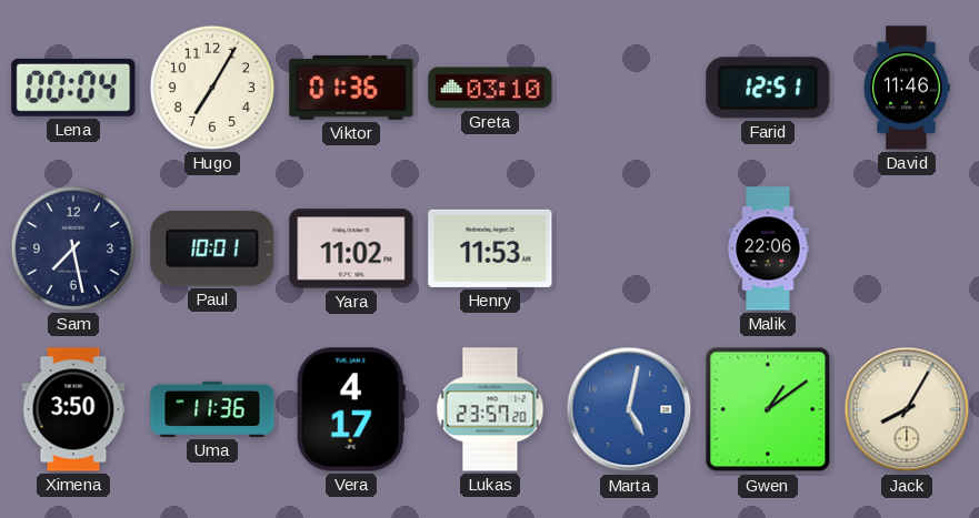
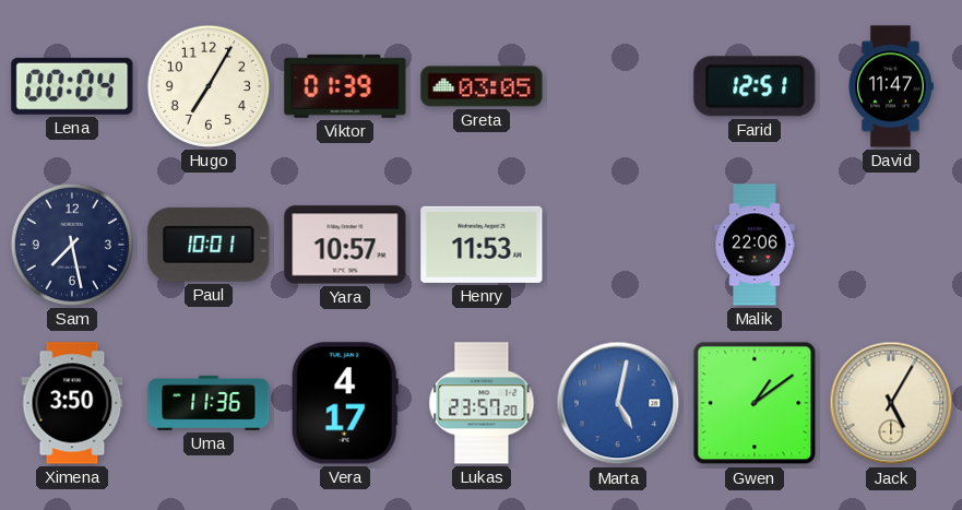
Viktor: 01:36 -> 01:39
Greta: 03:10 -> 03:05
David: 11:46 -> 11:47
Yara: 11:02 -> 10:57
Jack: 8:05 -> 5:05
